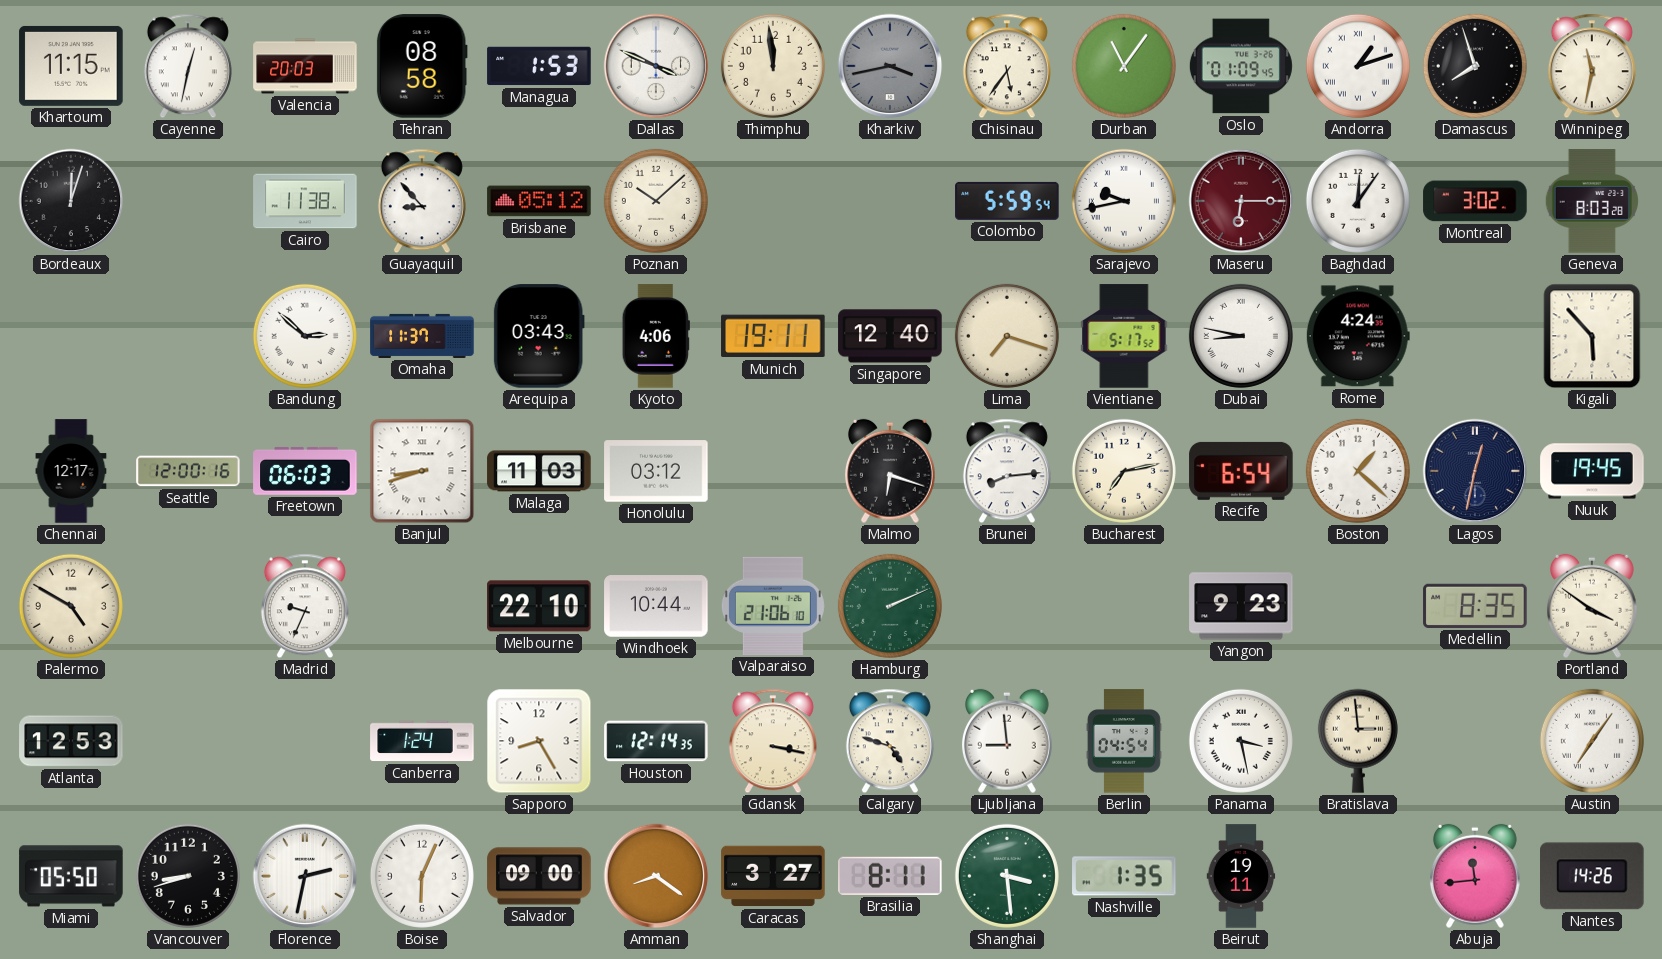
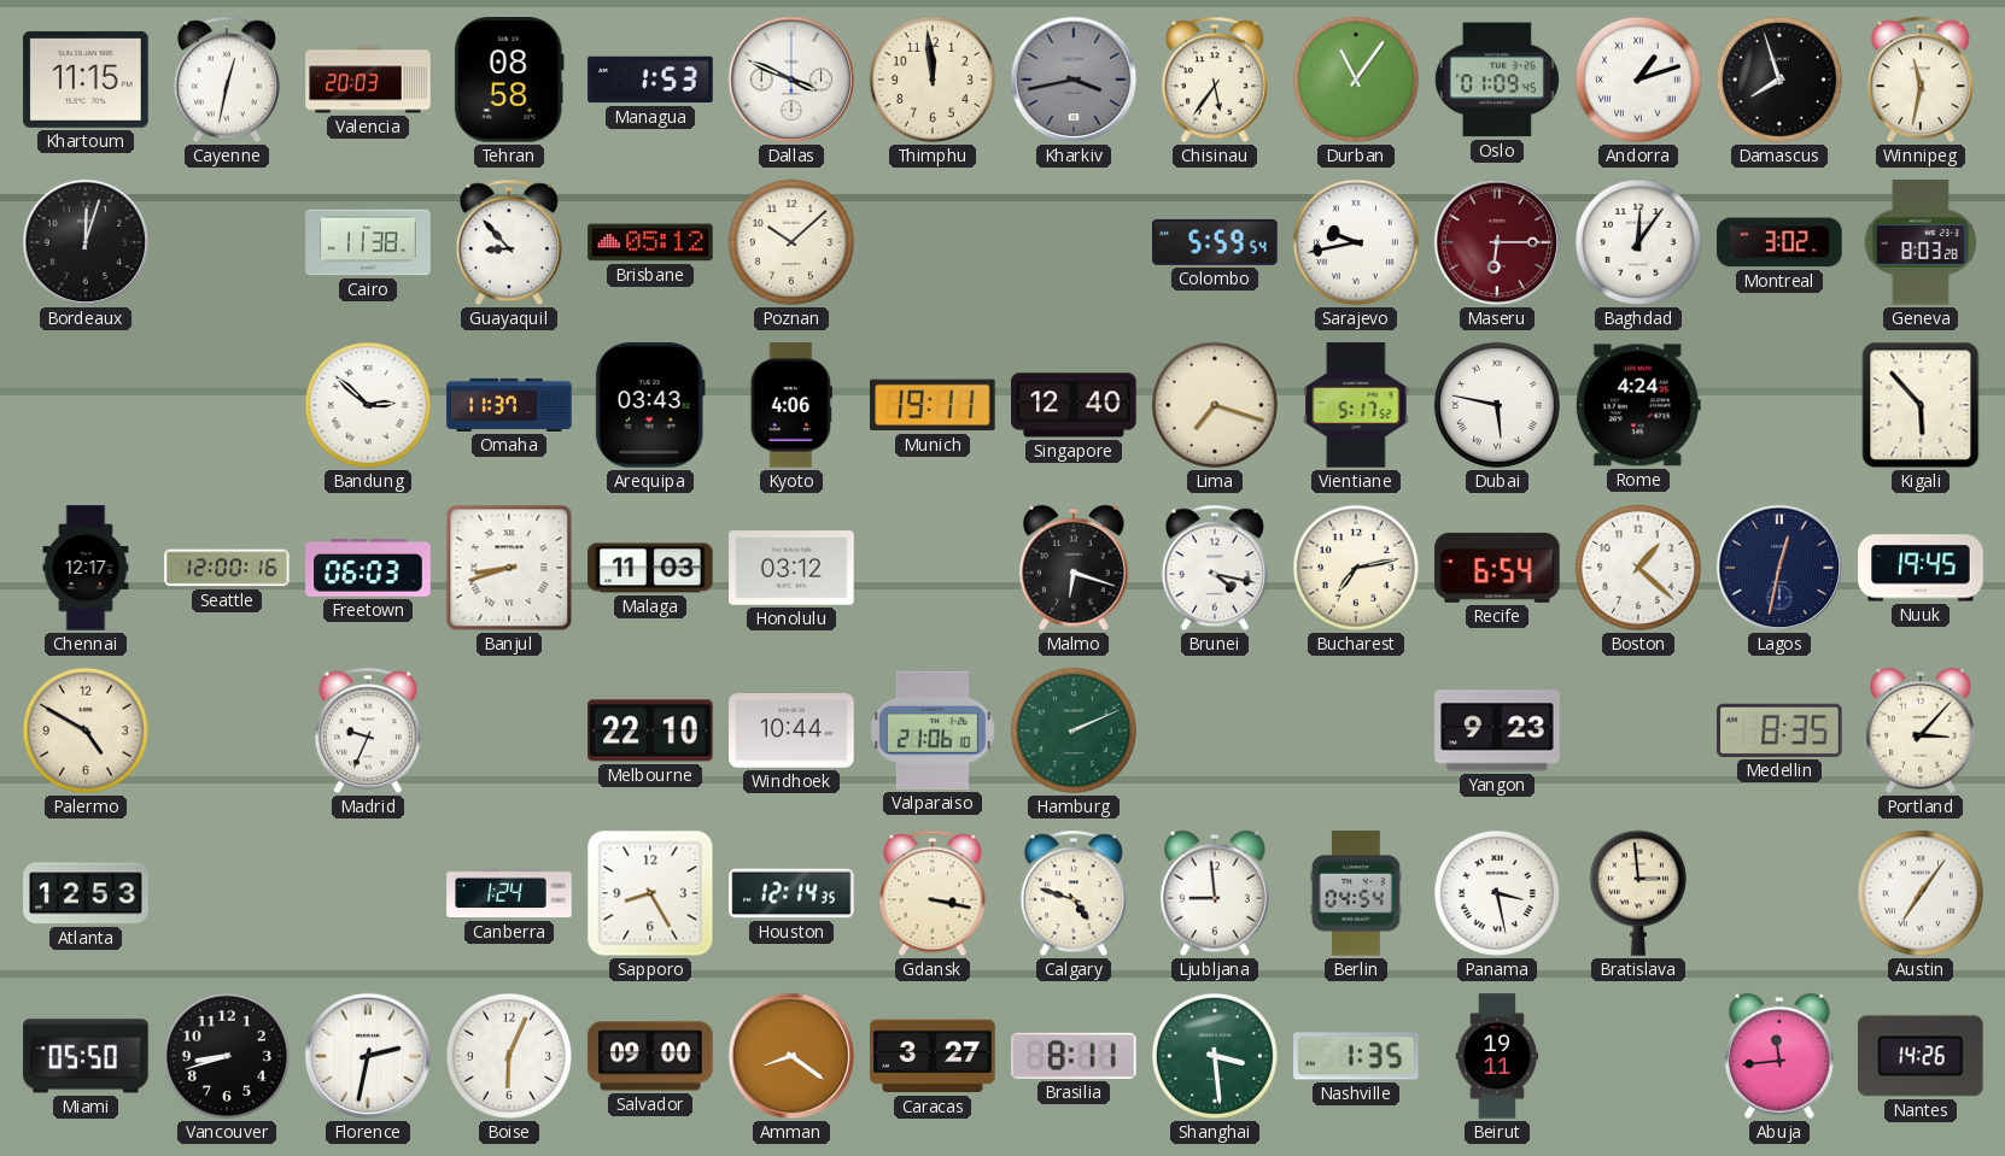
Dubai: 8:47 -> 5:47
Brunei: 8:14 -> 4:17
Portland: 3:51 -> 3:07
